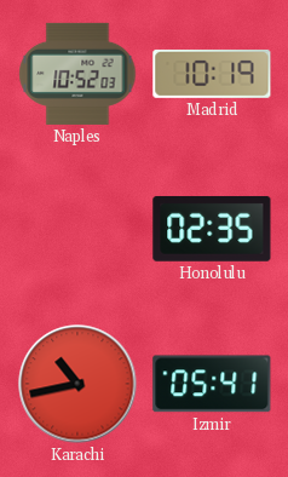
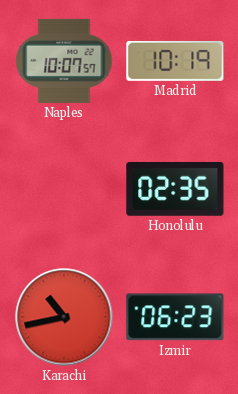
Naples: 10:52 -> 10:07
Izmir: 05:41 -> 06:23
